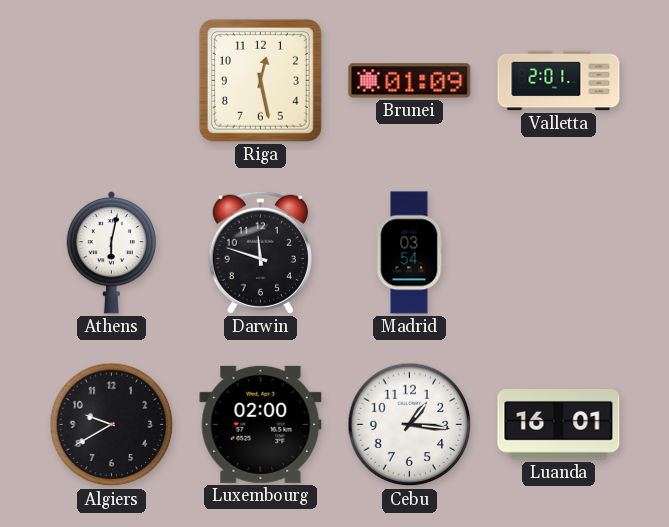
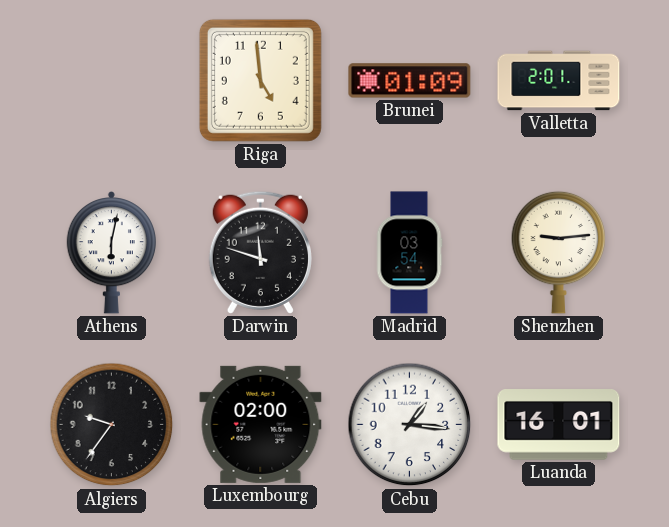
Riga: 12:28 -> 4:59
Shenzhen: none -> 9:14
Algiers: 9:40 -> 9:36
